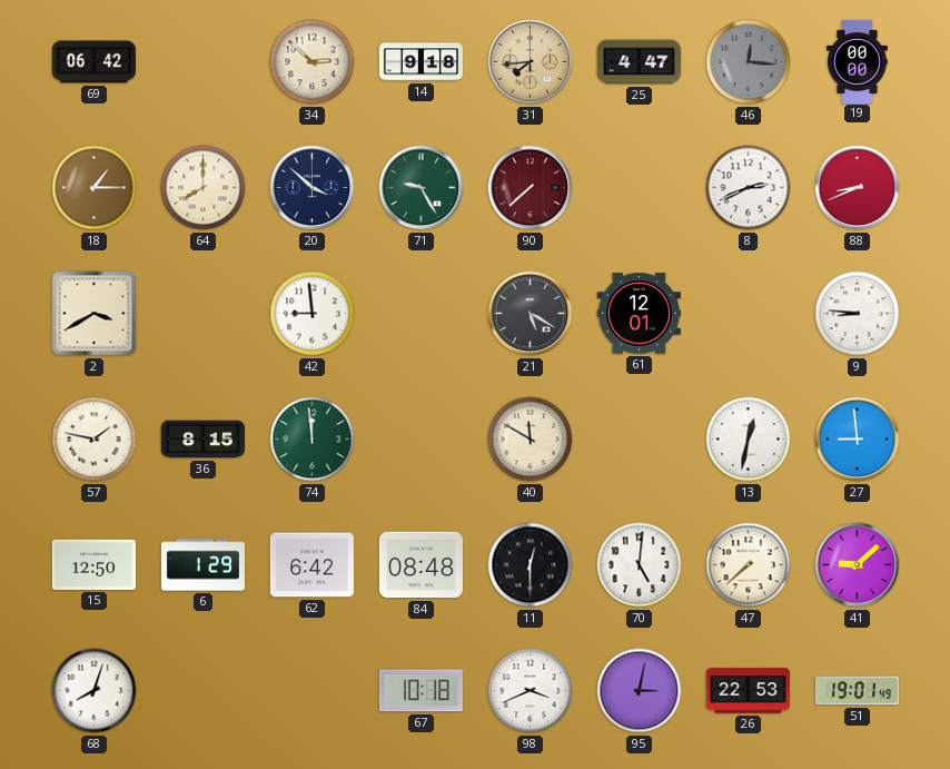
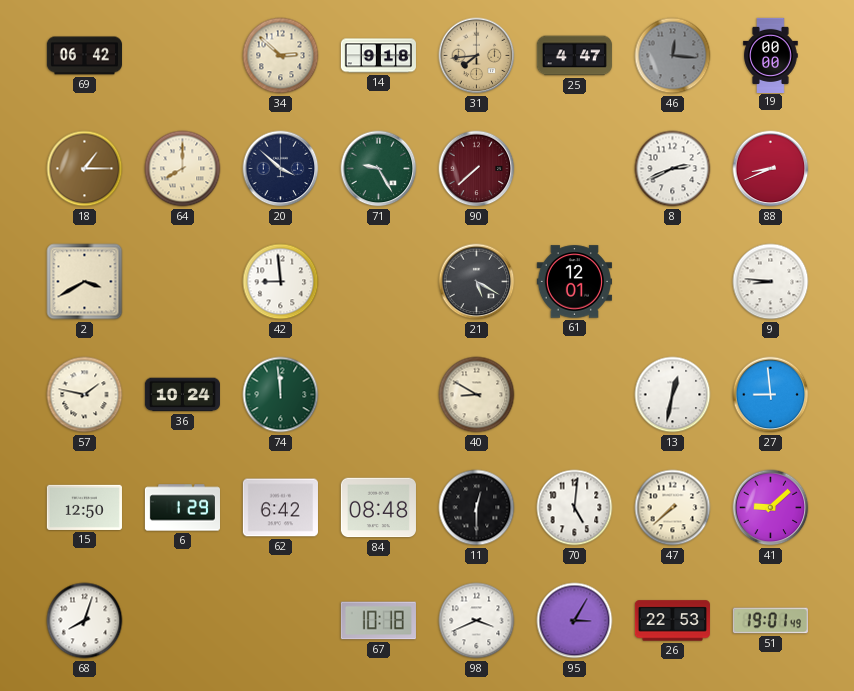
36: 8:15 -> 10:24
40: 11:50 -> 8:50
95: 3:02 -> 3:05
